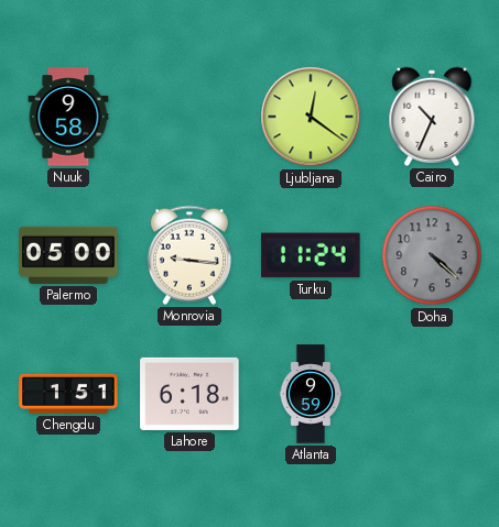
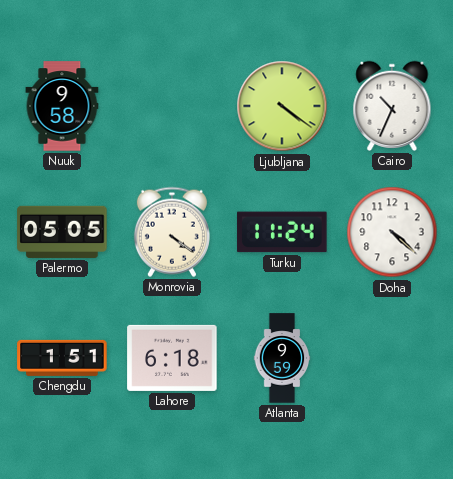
Ljubljana: 12:21 -> 4:21
Palermo: 05:00 -> 05:05
Monrovia: 9:16 -> 4:21
Doha dial: grey -> white
